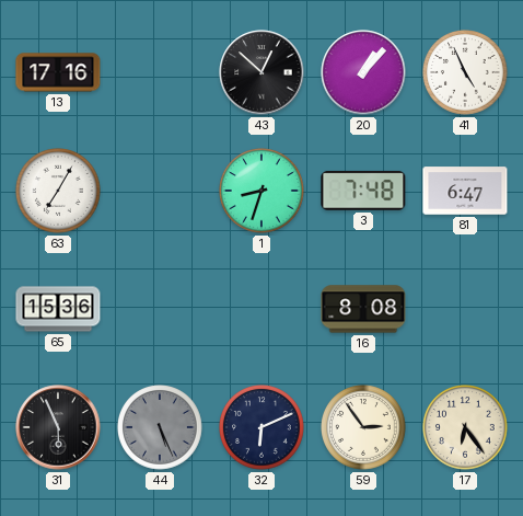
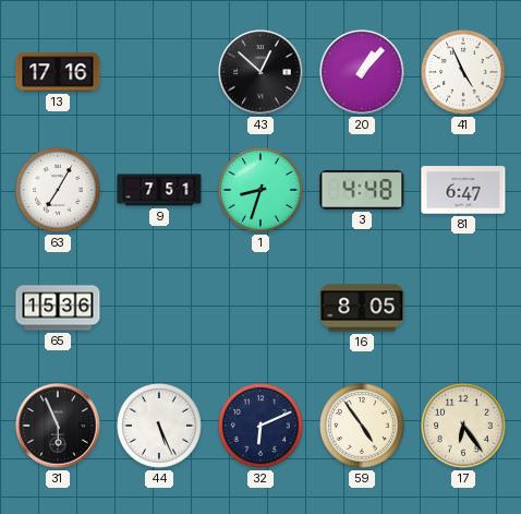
9: none -> 7:51
3: 7:48 -> 4:48
16: 8:08 -> 8:05
44 dial: grey -> white
59: 2:54 -> 4:54
